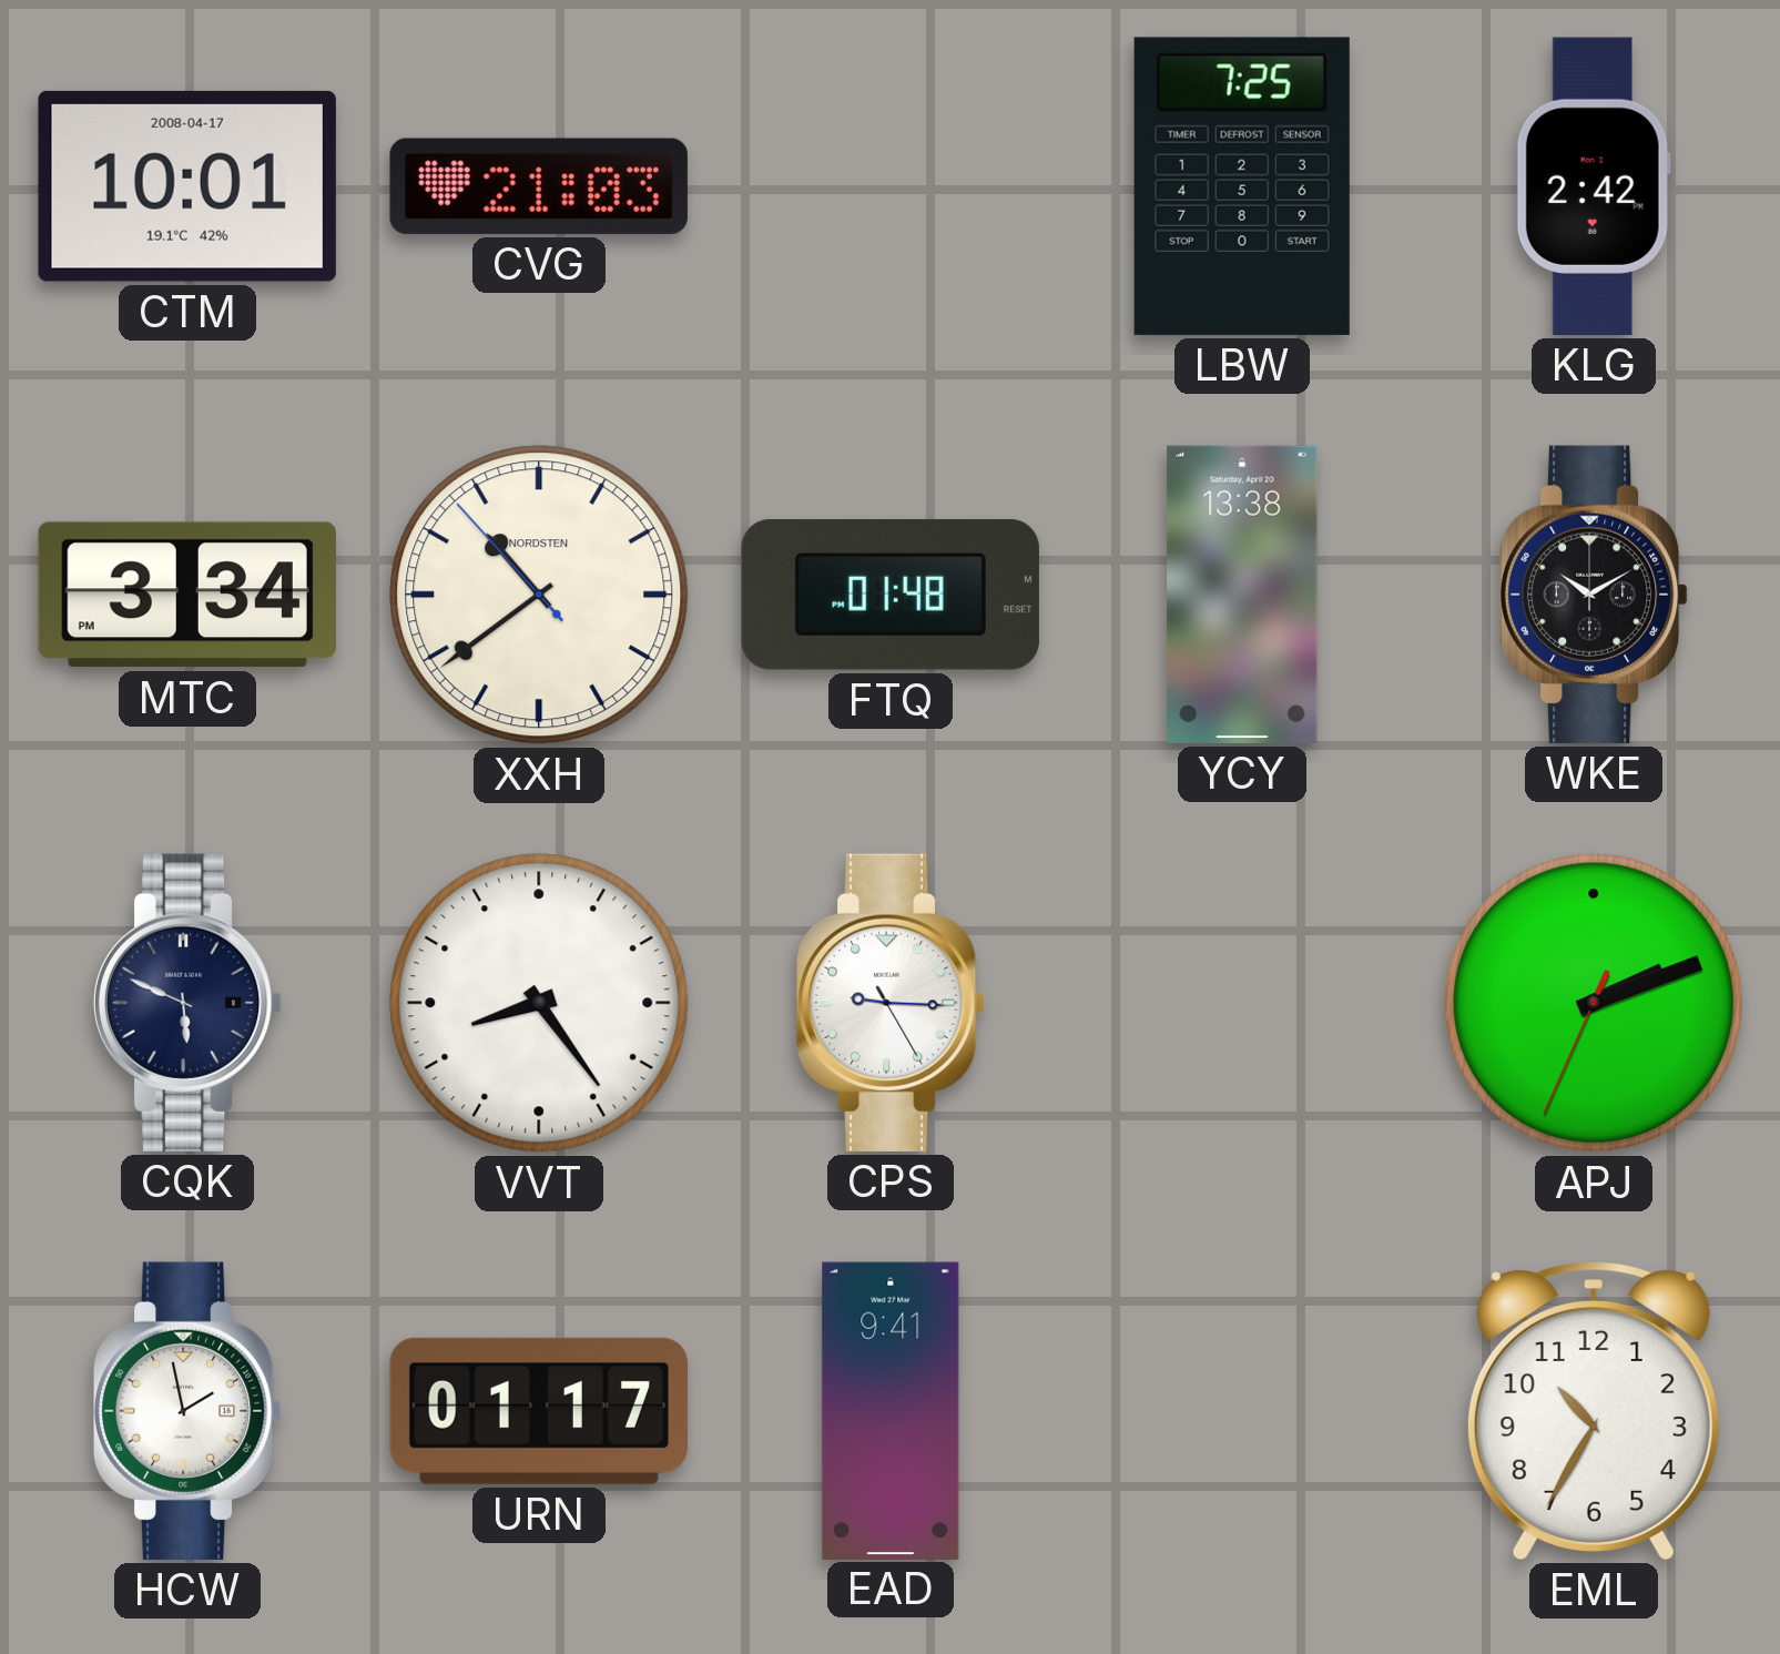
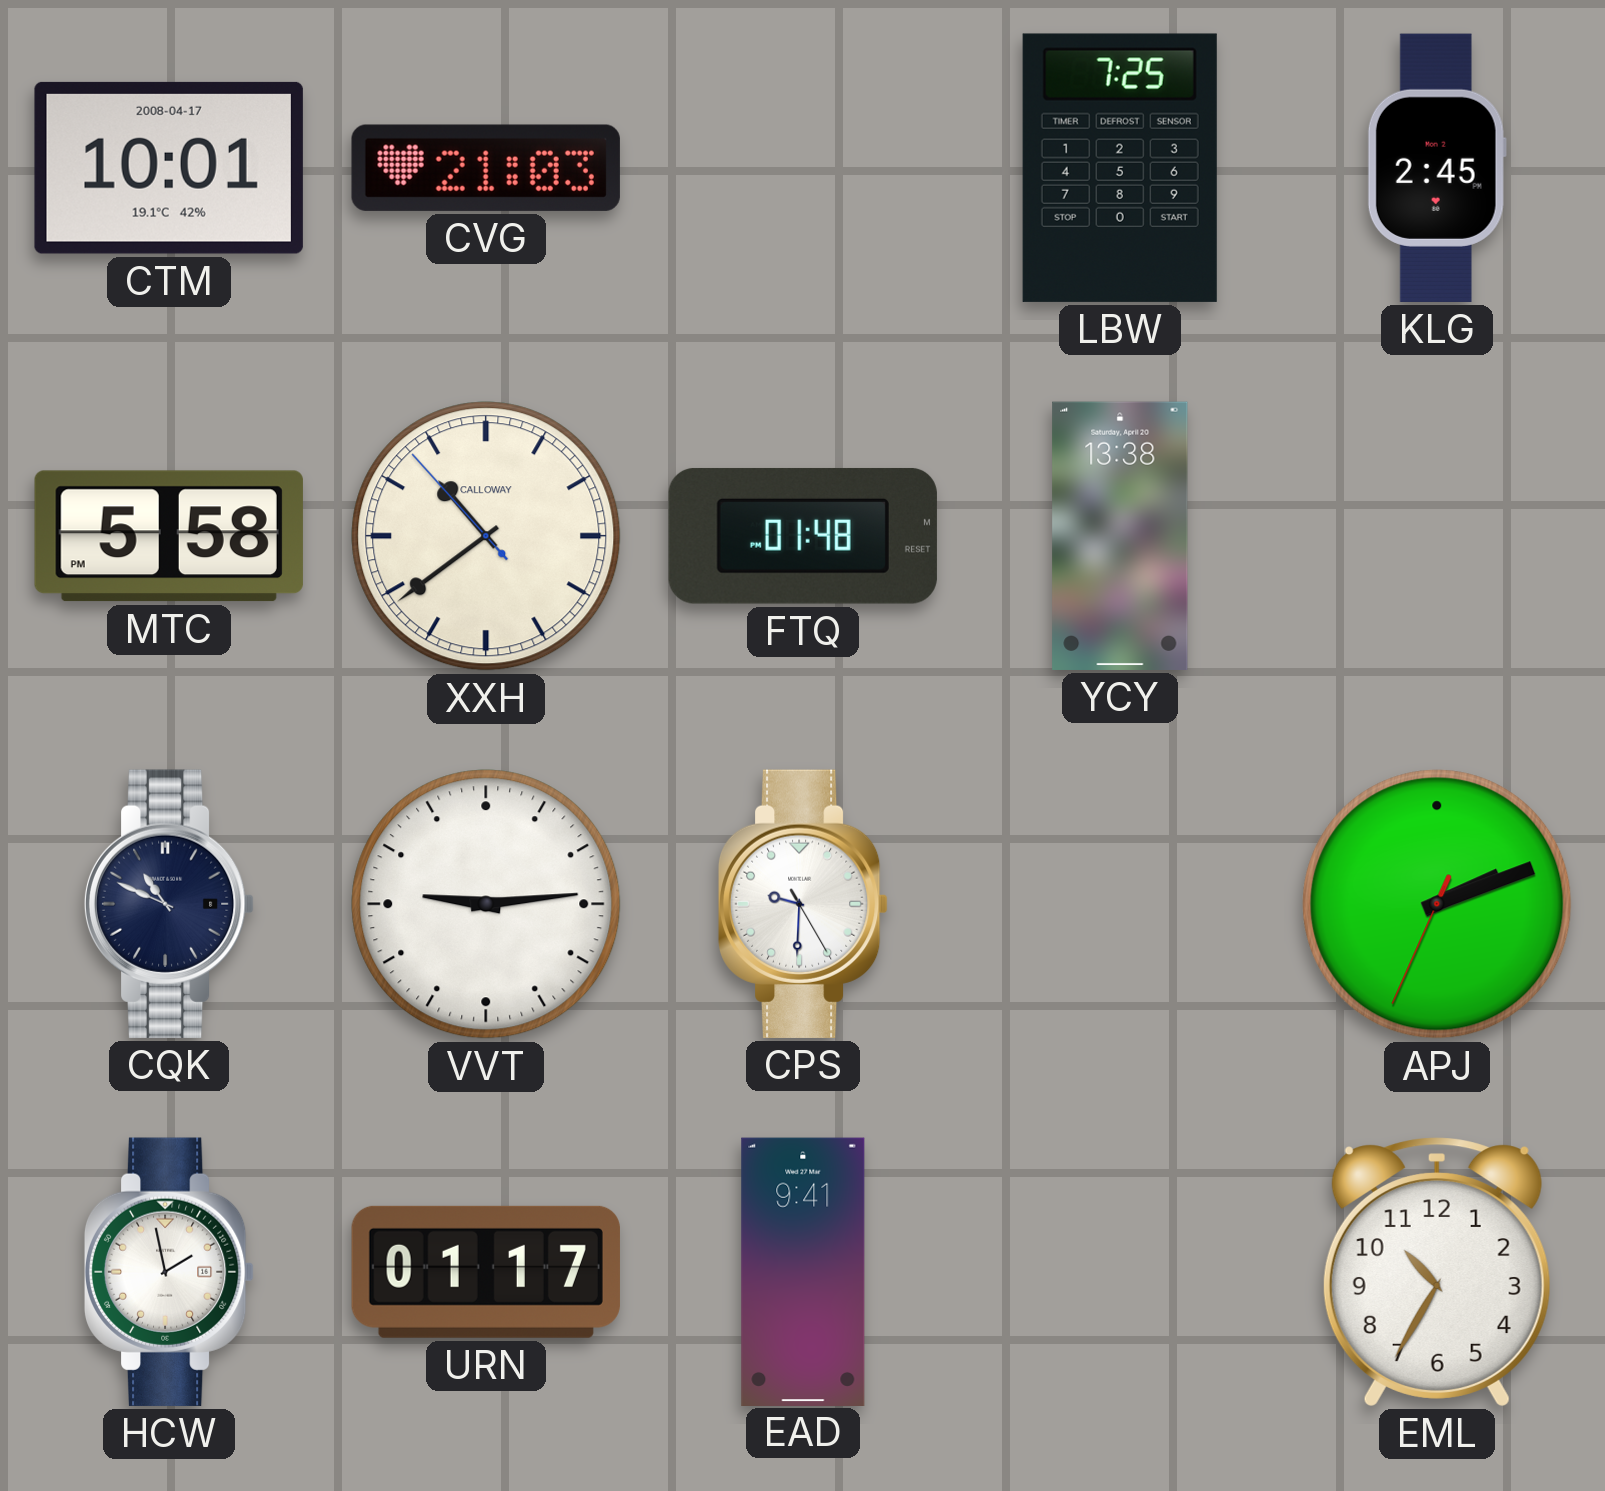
KLG: 2:42 -> 2:45
MTC: 3:34 -> 5:58
XXH brand: NORDSTEN -> CALLOWAY
WKE: 10:10 -> none
CQK: 5:49 -> 10:49
VVT: 8:24 -> 9:14
CPS: 9:15 -> 9:30
